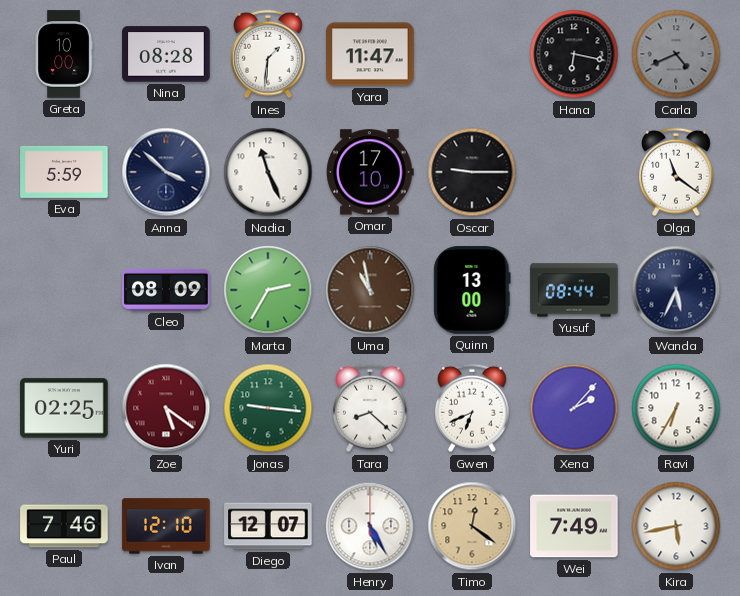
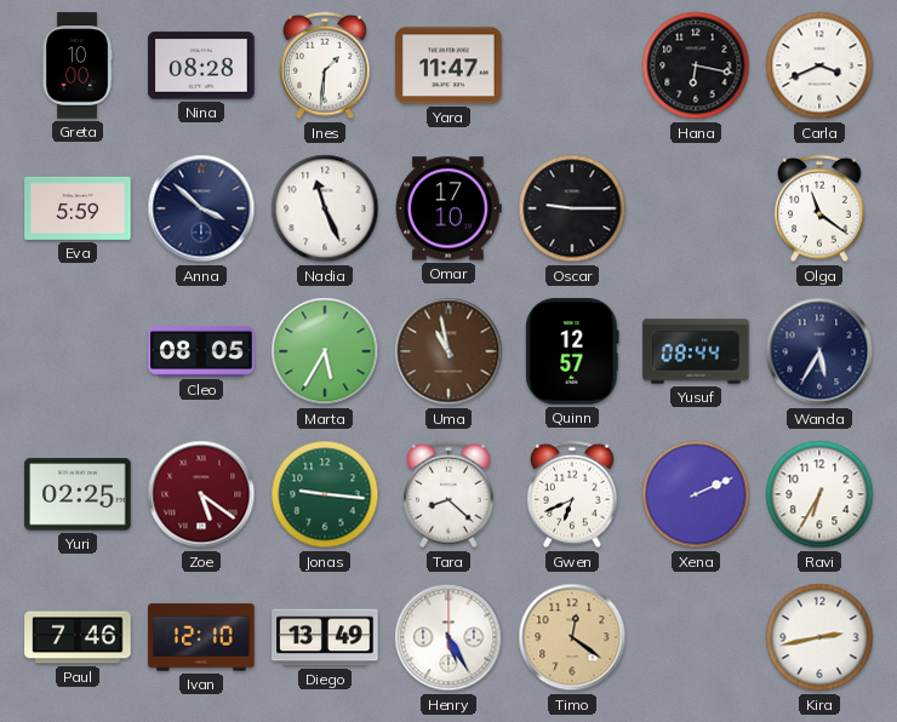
Carla: 4:41 -> 3:41
Carla dial: grey -> white
Cleo: 08:09 -> 08:05
Marta: 2:35 -> 5:35
Quinn: 13:00 -> 12:57
Wanda: 5:34 -> 5:35
Xena: 2:07 -> 2:11
Diego: 12:07 -> 13:49
Wei: 7:49 -> none
Kira: 5:43 -> 2:43
